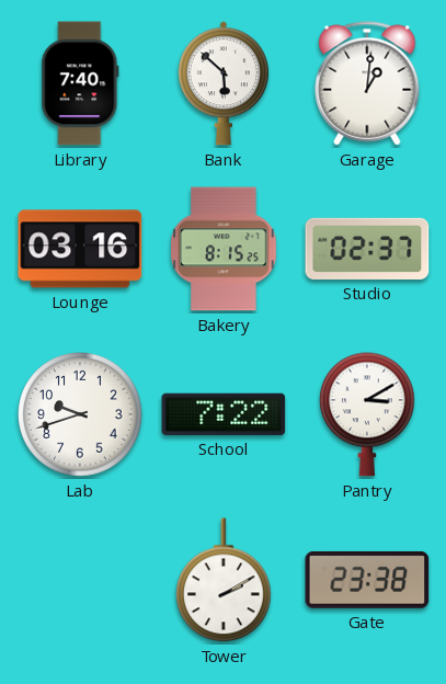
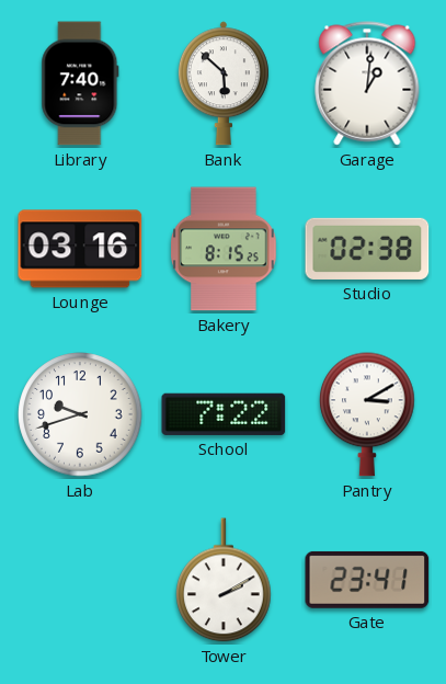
Studio: 02:37 -> 02:38
Gate: 23:38 -> 23:41
